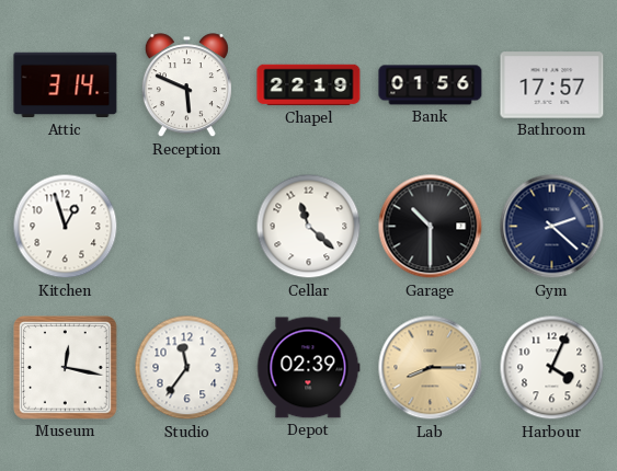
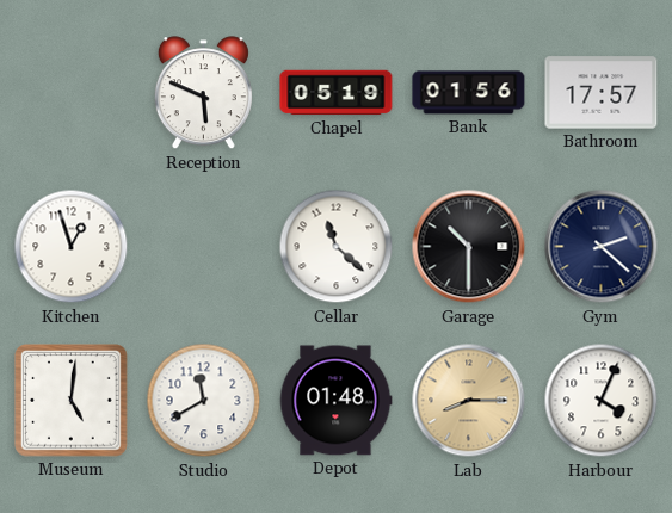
Attic: 3:14 -> none
Chapel: 22:19 -> 05:19
Museum: 12:17 -> 5:01
Studio: 11:36 -> 11:40
Depot: 02:39 -> 01:48
